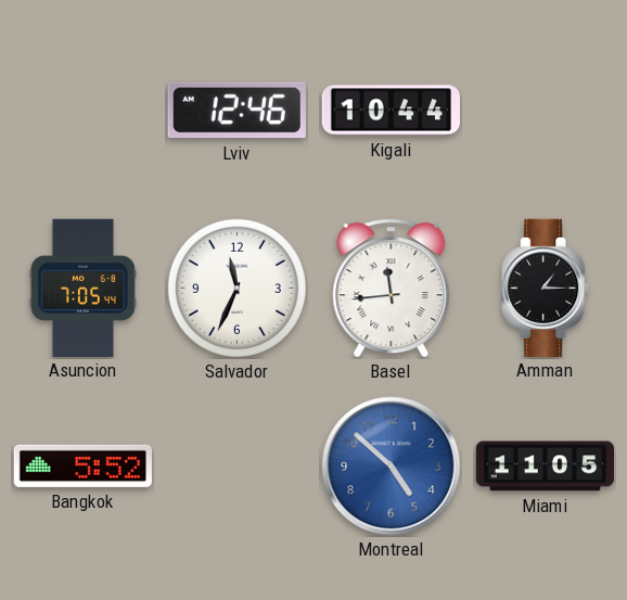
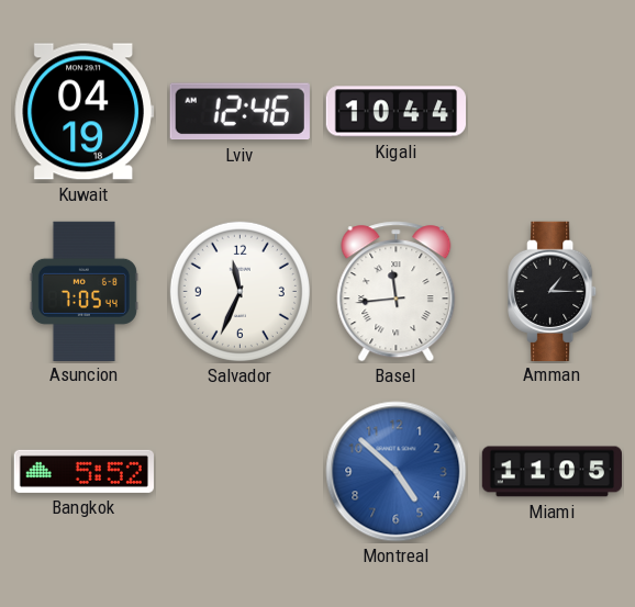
Kuwait: none -> 04:19
